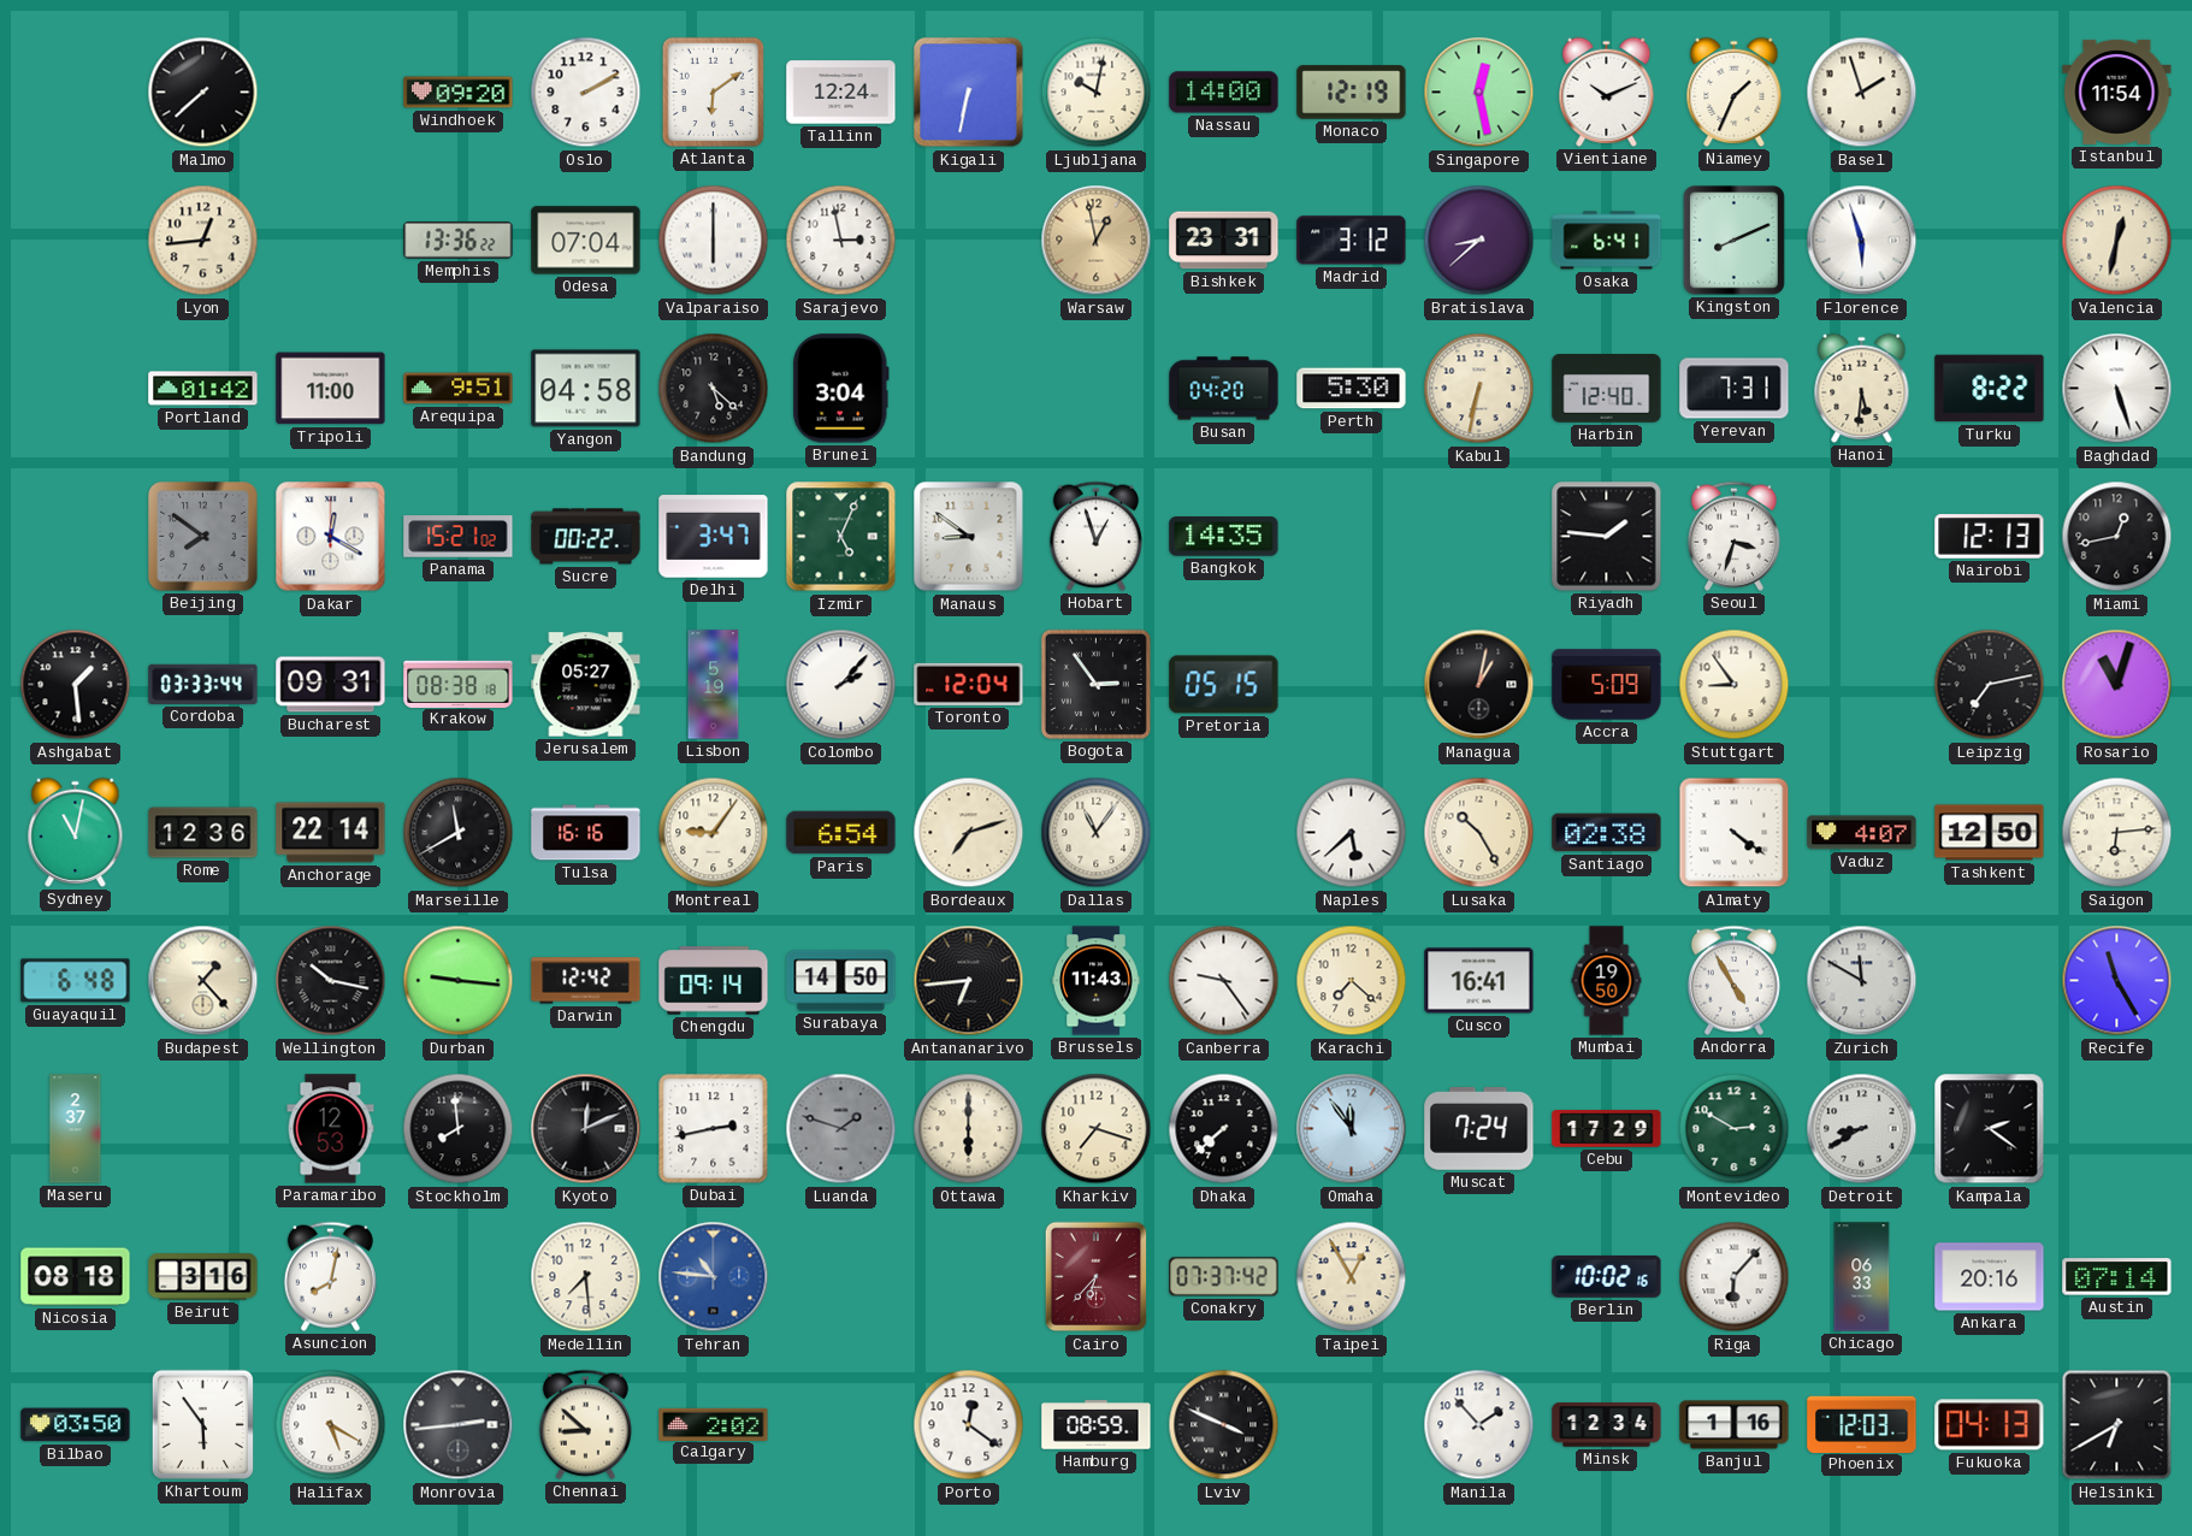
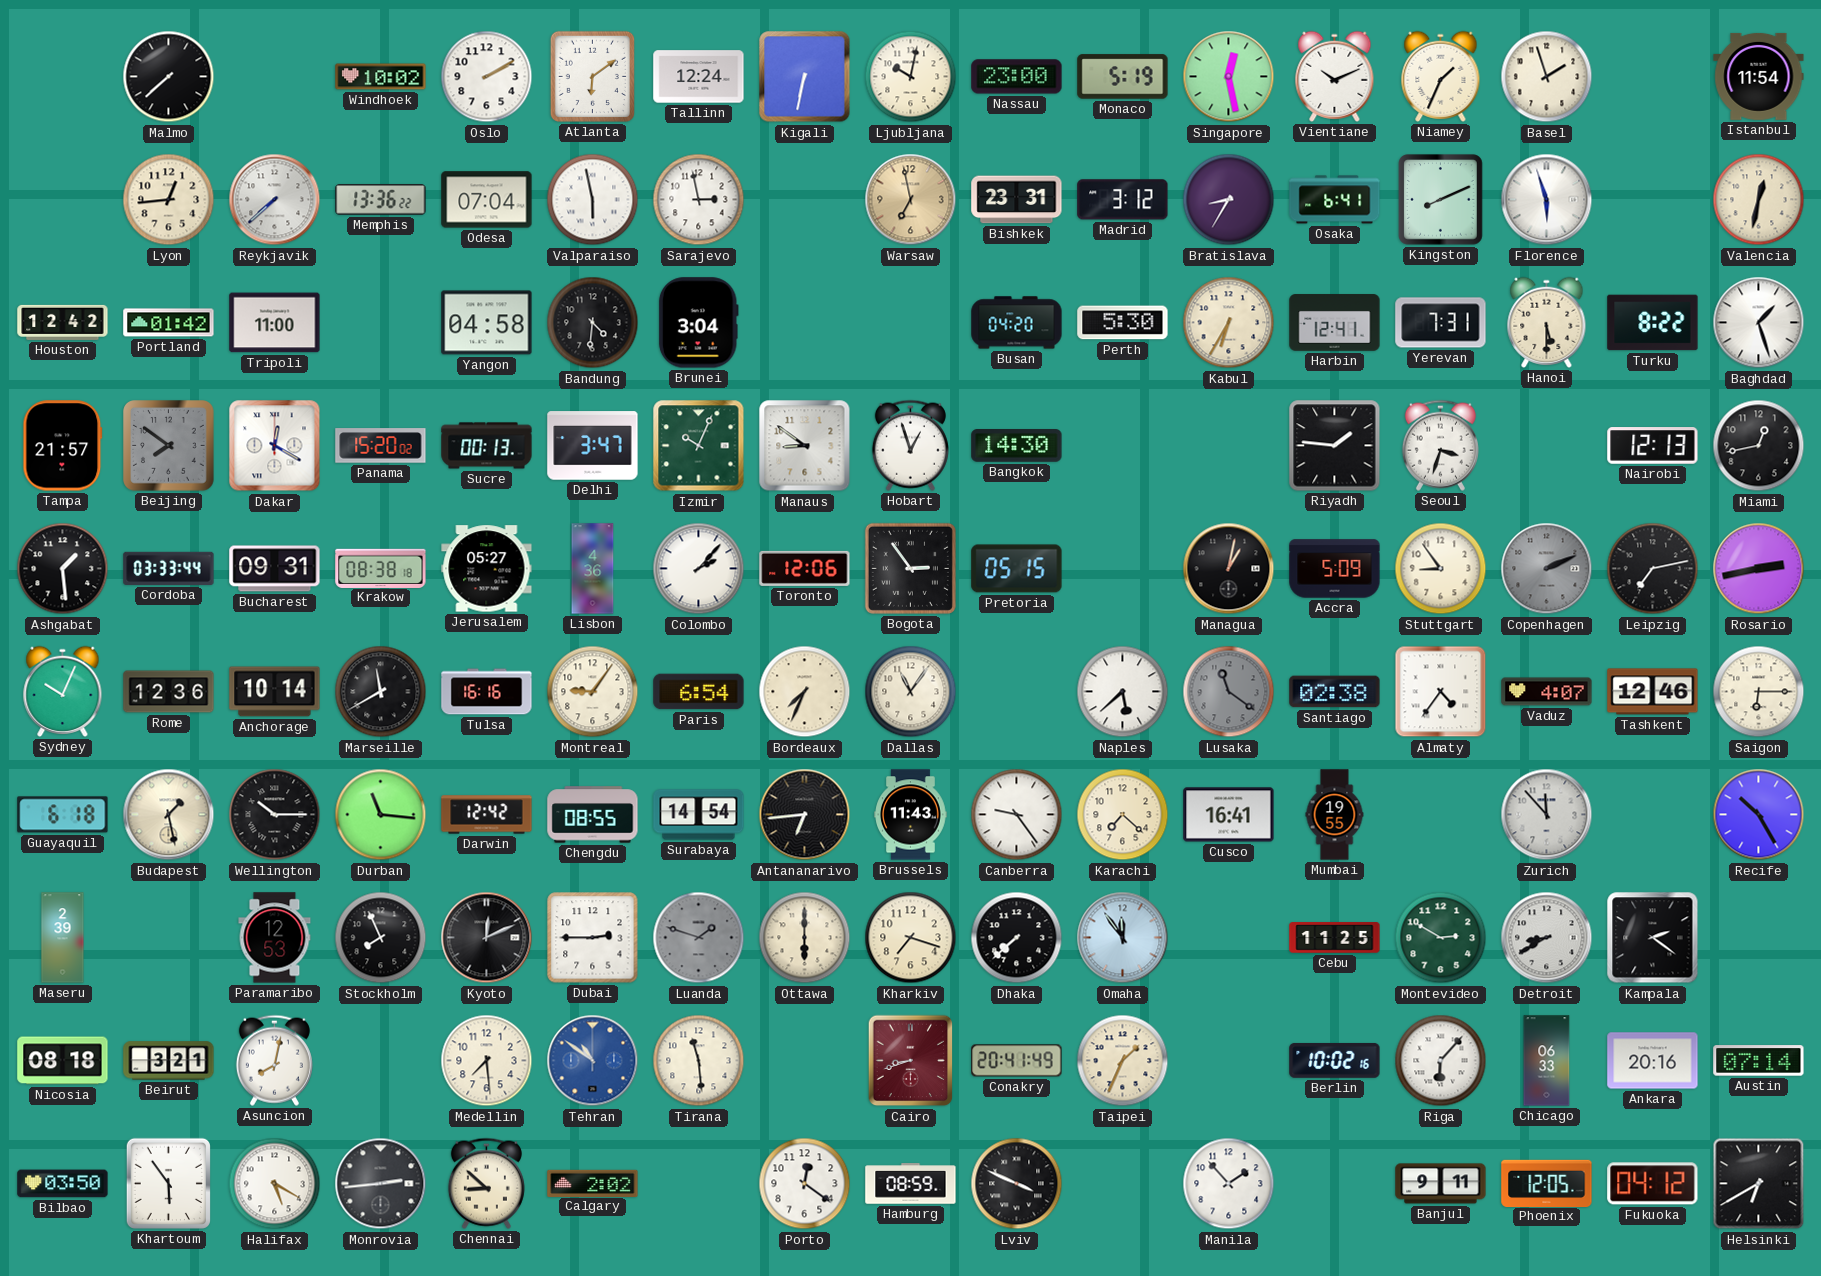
Windhoek: 09:20 -> 10:02
Nassau: 14:00 -> 23:00
Monaco: 12:19 -> 5:19
Reykjavik: none -> 7:38
Valparaiso: 6:00 -> 5:58
Warsaw: 12:58 -> 6:58
Bratislava: 8:38 -> 8:35
Houston: none -> 12:42
Arequipa: 9:51 -> none
Bandung: 5:22 -> 4:31
Kabul: 6:32 -> 6:35
Harbin: 12:40 -> 12:41
Hanoi: 5:31 -> 5:30
Baghdad: 5:27 -> 1:27
Tampa: none -> 21:57
Panama: 15:21 -> 15:20
Sucre: 00:22 -> 00:13
Izmir: 5:04 -> 10:04
Bangkok: 14:35 -> 14:30
Lisbon: 5:19 -> 4:36
Toronto: 12:04 -> 12:06
Copenhagen: none -> 2:11
Rosario: 11:03 -> 2:43
Sydney: 11:02 -> 10:04
Anchorage: 22:14 -> 10:14
Bordeaux: 7:12 -> 7:34
Lusaka: 10:25 -> 11:21
Lusaka dial: cream -> grey
Almaty: 4:21 -> 4:36
Tashkent: 12:50 -> 12:46
Saigon: 6:14 -> 6:15
Guayaquil: 6:48 -> 6:18
Budapest: 1:23 -> 1:28
Wellington: 10:17 -> 10:15
Durban: 9:16 -> 11:16
Chengdu: 09:14 -> 08:55
Surabaya: 14:50 -> 14:54
Mumbai: 19:50 -> 19:55
Andorra: 4:55 -> none
Zurich: 11:50 -> 11:53
Recife: 11:25 -> 10:25
Maseru: 2:37 -> 2:39
Stockholm: 7:59 -> 7:56
Dubai: 2:43 -> 2:45
Muscat: 7:24 -> none
Cebu: 17:29 -> 11:25
Beirut: 3:16 -> 3:21
Tehran: 10:46 -> 10:51
Tirana: none -> 11:29
Cairo: 6:37 -> 8:42
Conakry: 07:37 -> 20:41
Taipei: 12:55 -> 1:34
Minsk: 12:34 -> none
Banjul: 1:16 -> 9:11
Phoenix: 12:03 -> 12:05
Fukuoka: 04:13 -> 04:12
